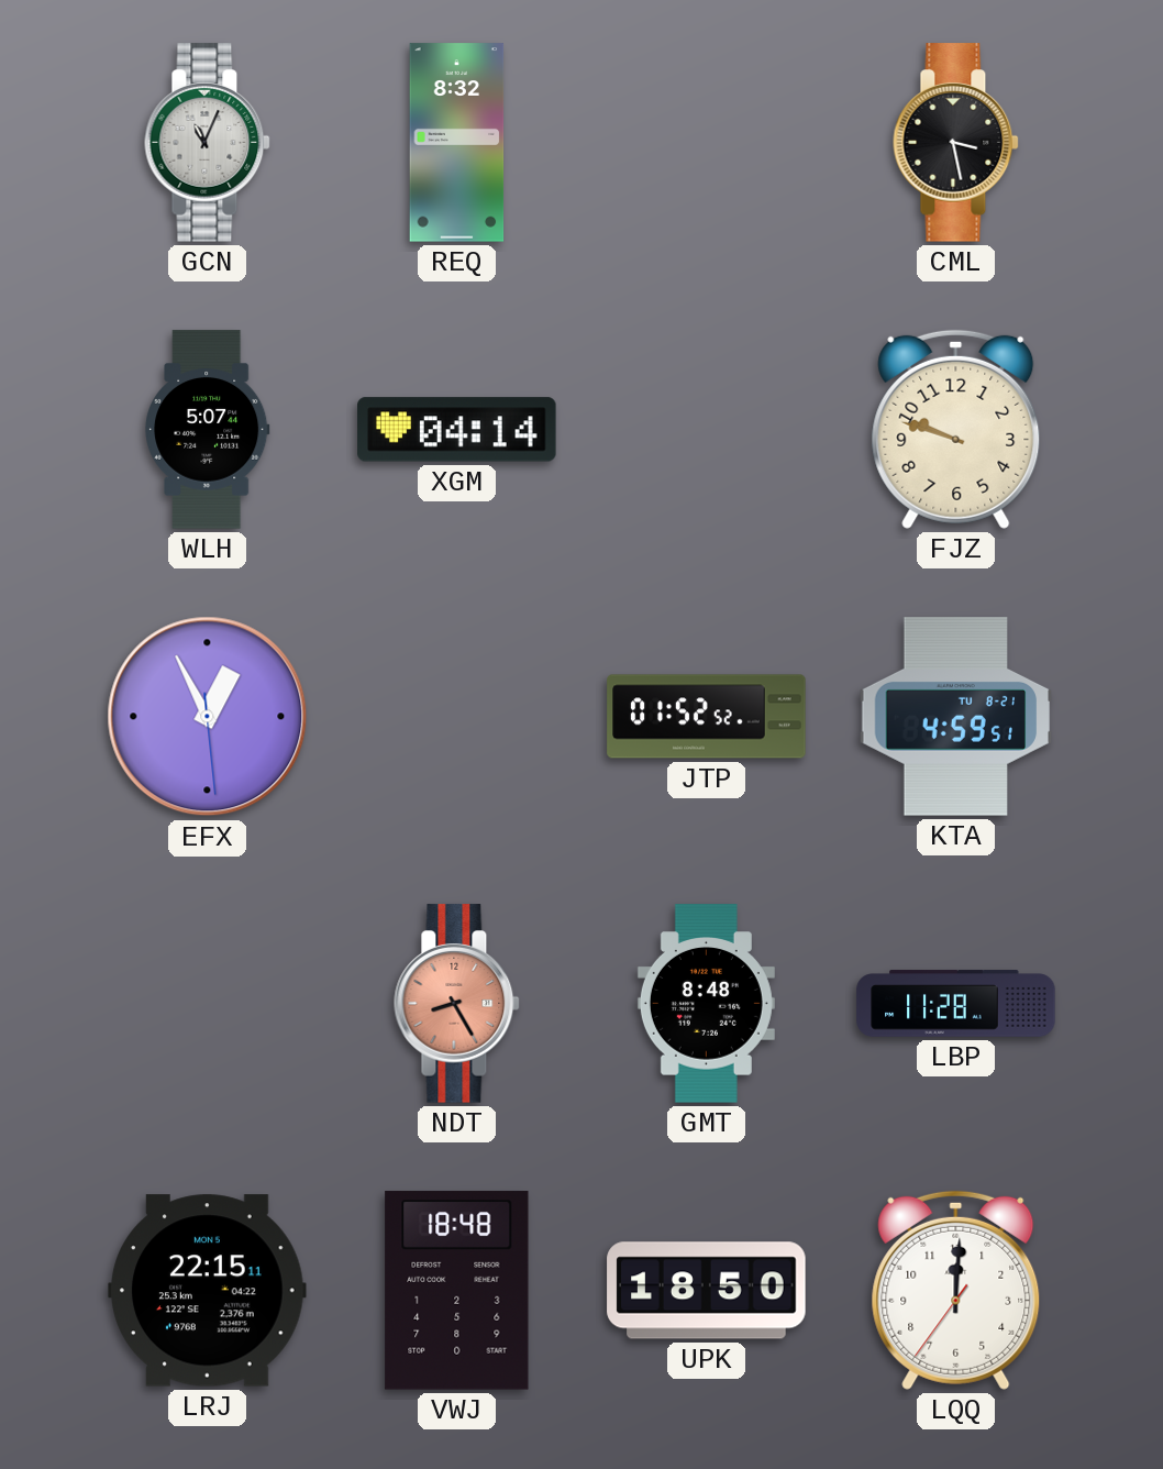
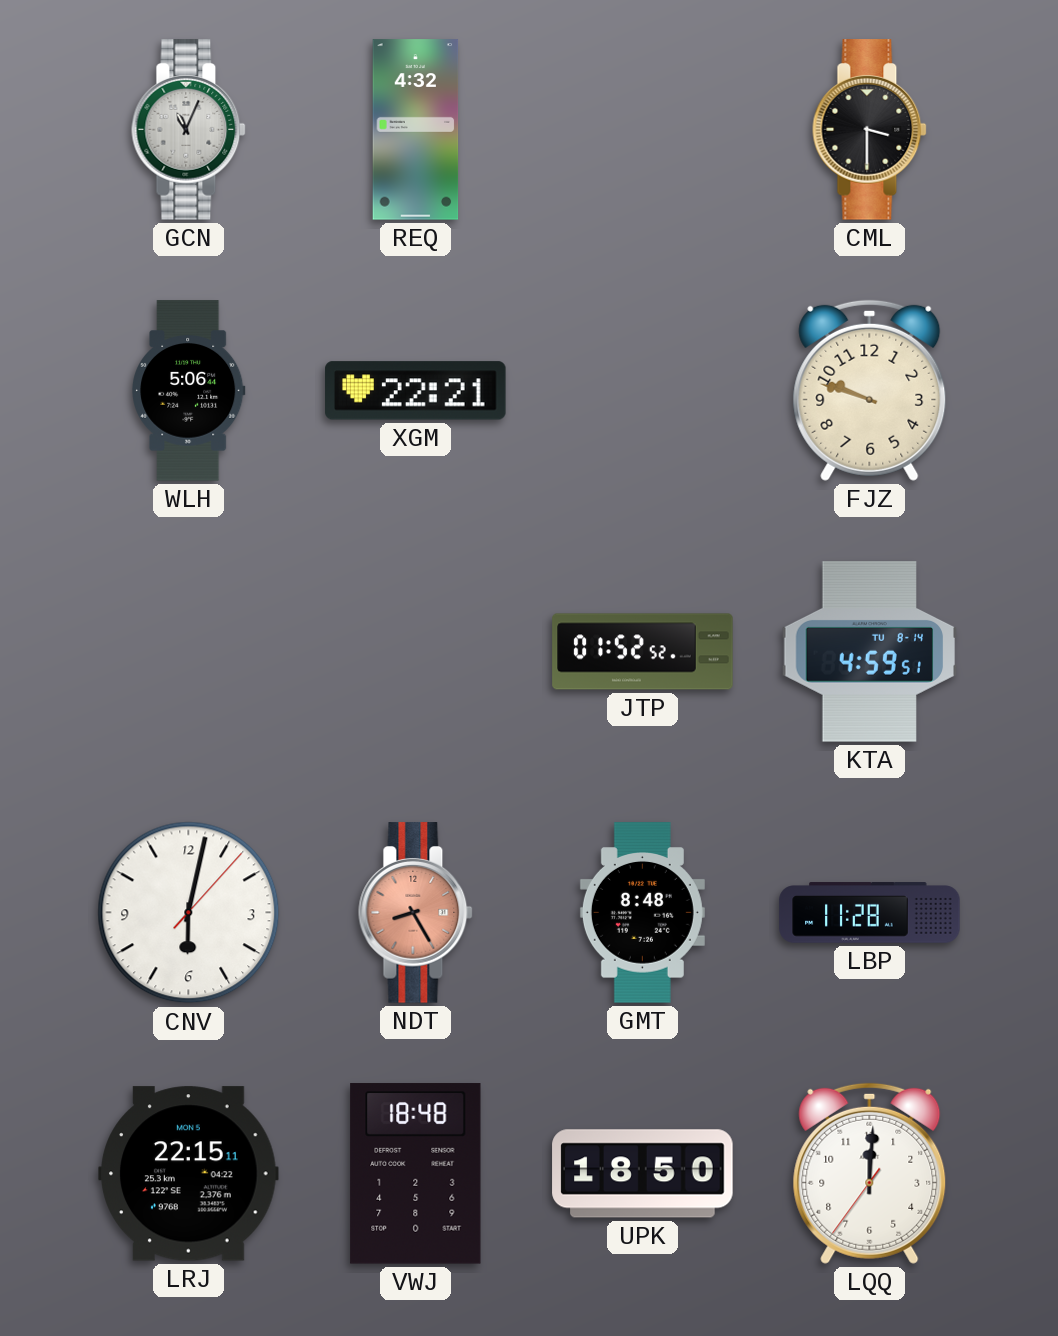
REQ: 8:32 -> 4:32
CML: 3:28 -> 3:30
WLH: 5:07 -> 5:06
XGM: 04:14 -> 22:21
EFX: 12:55 -> none
KTA date: TU 8-21 -> TU 8-14
CNV: none -> 6:02
